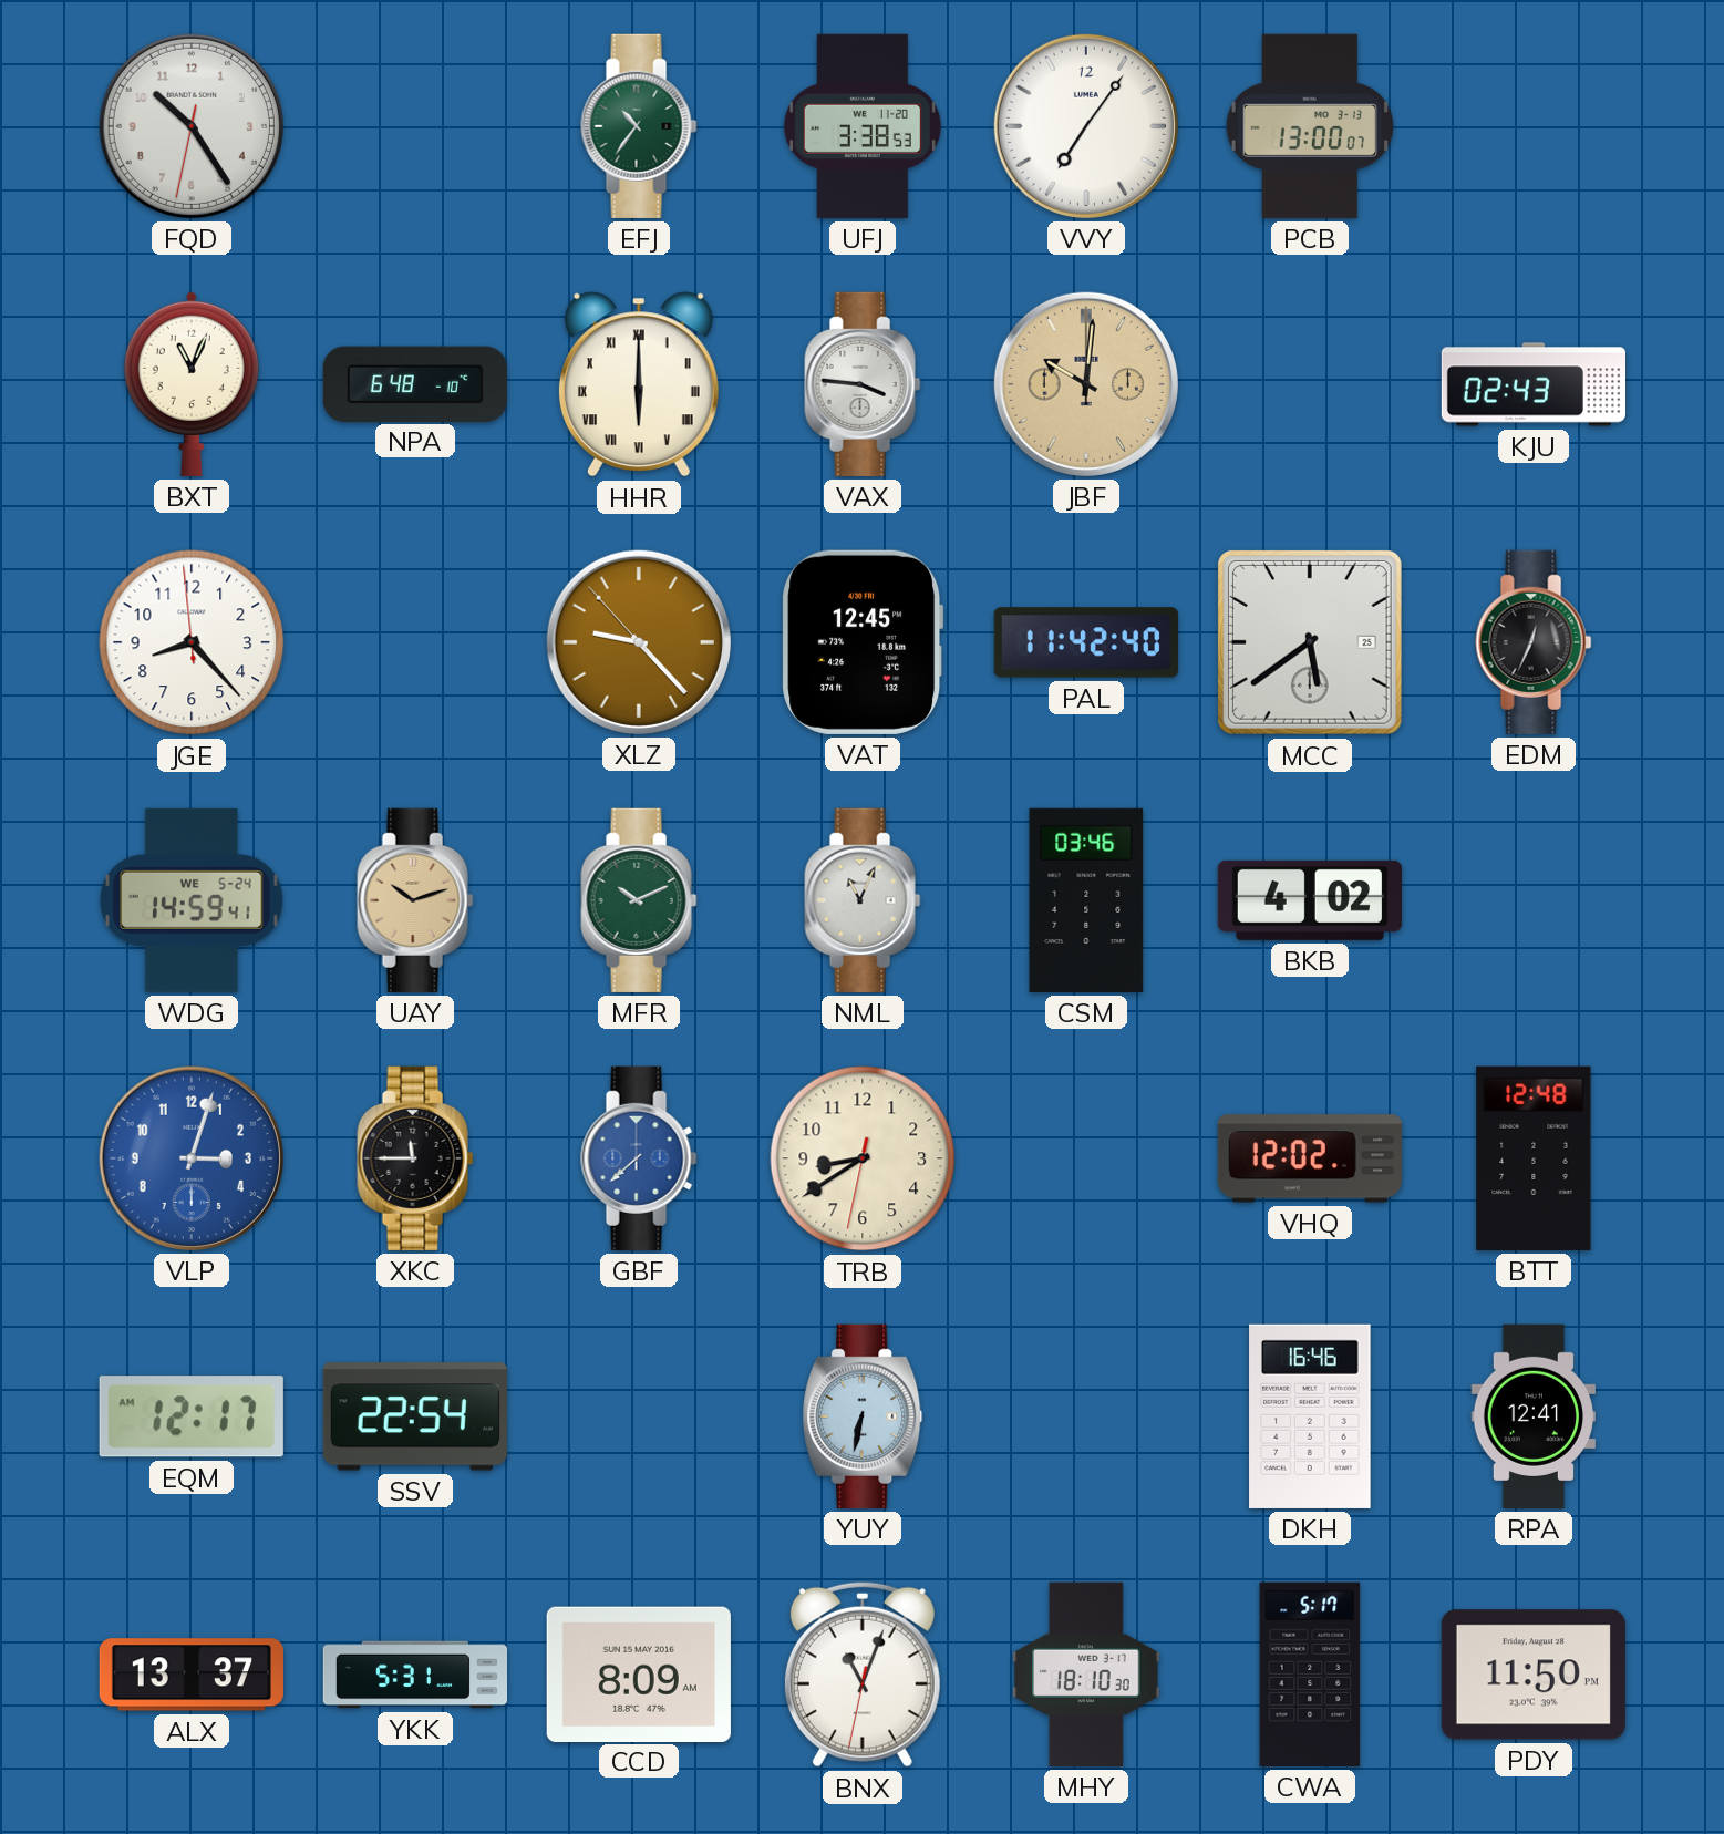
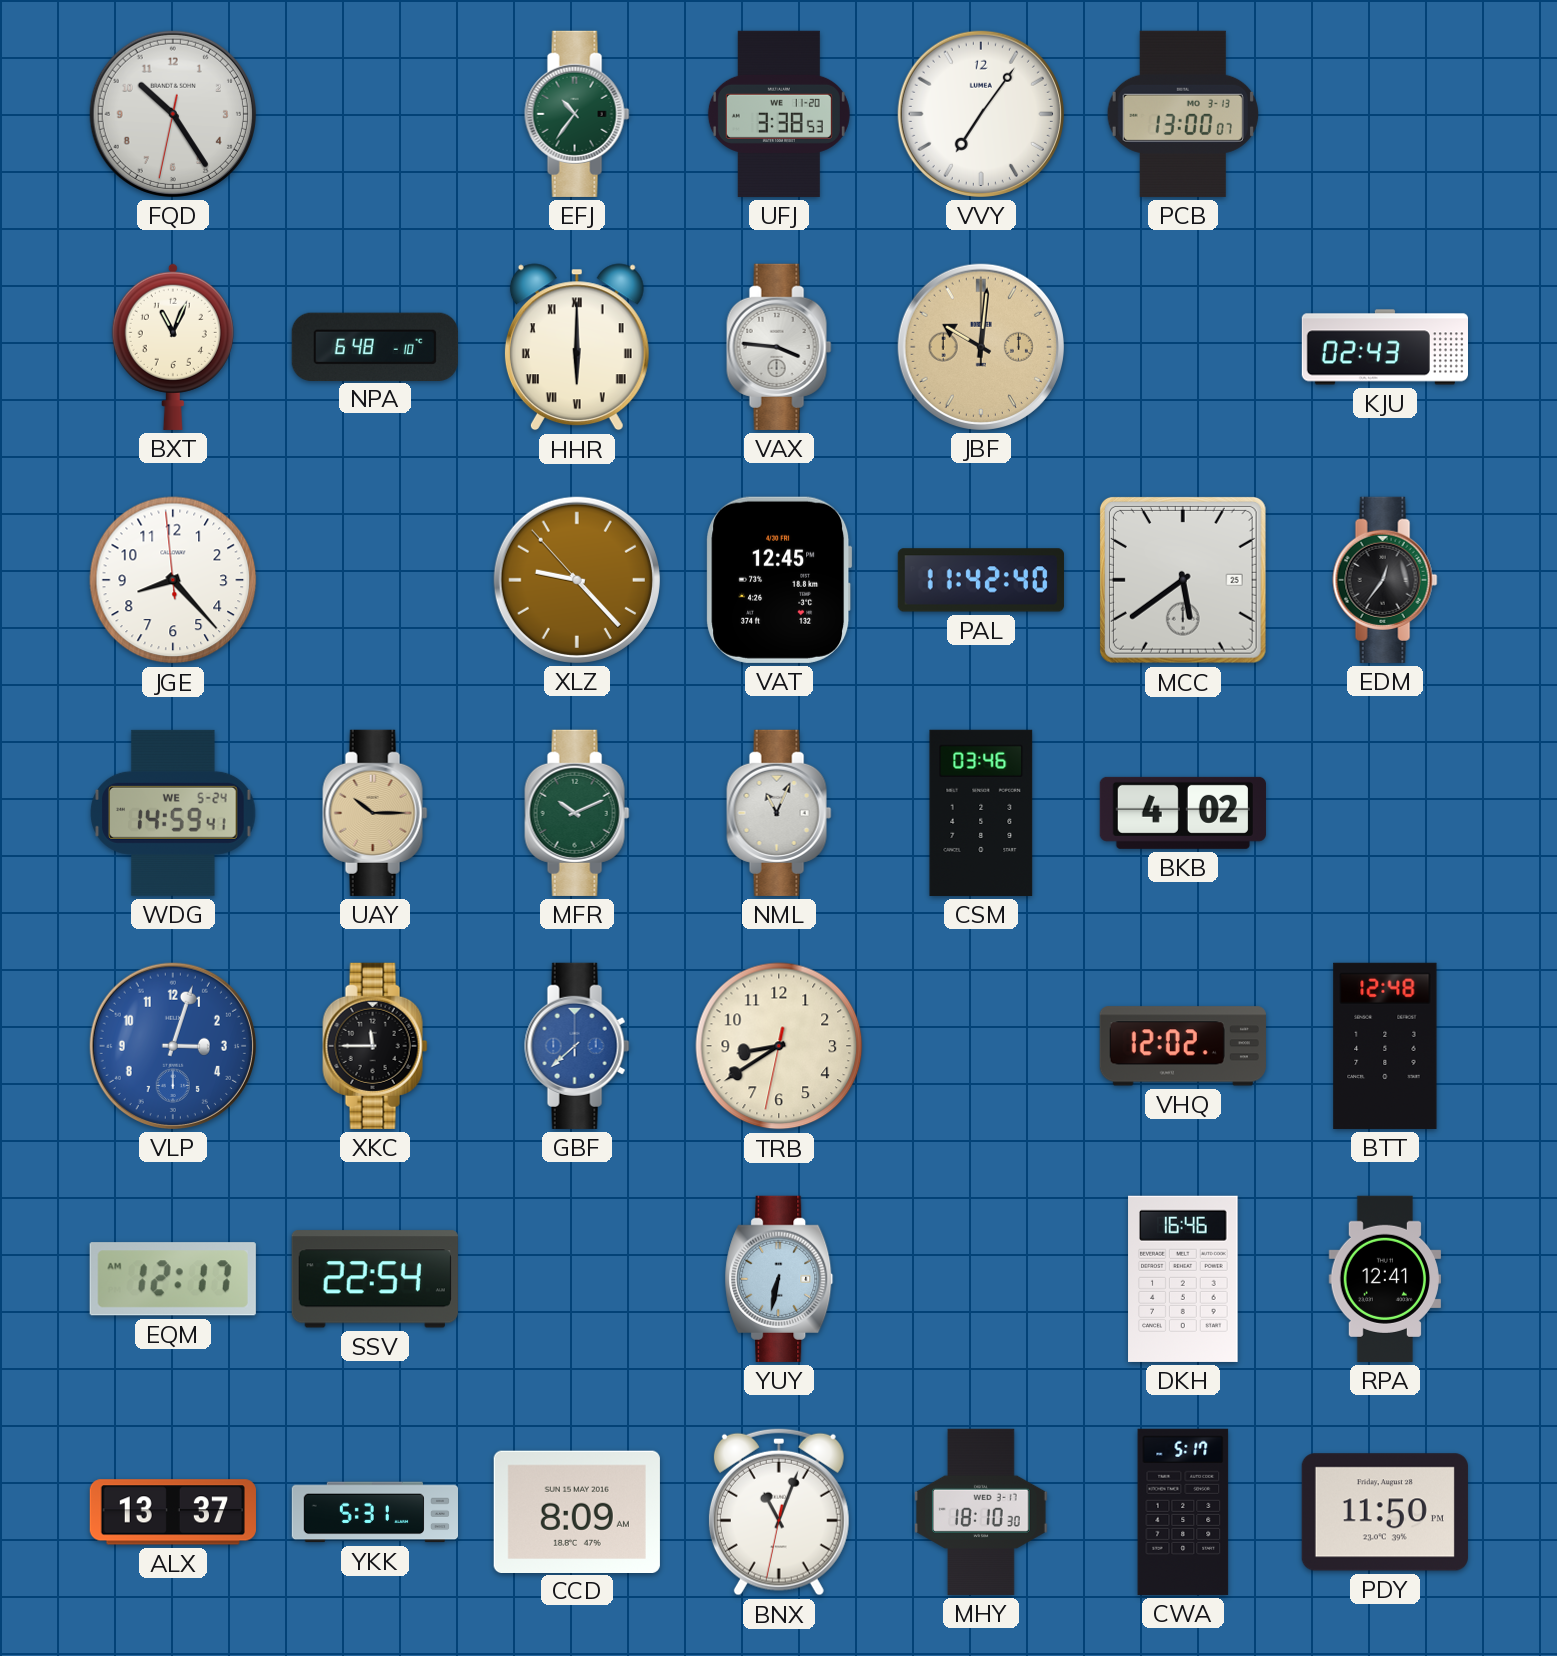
EDM: 12:34 -> 12:36
UAY: 10:12 -> 10:15
